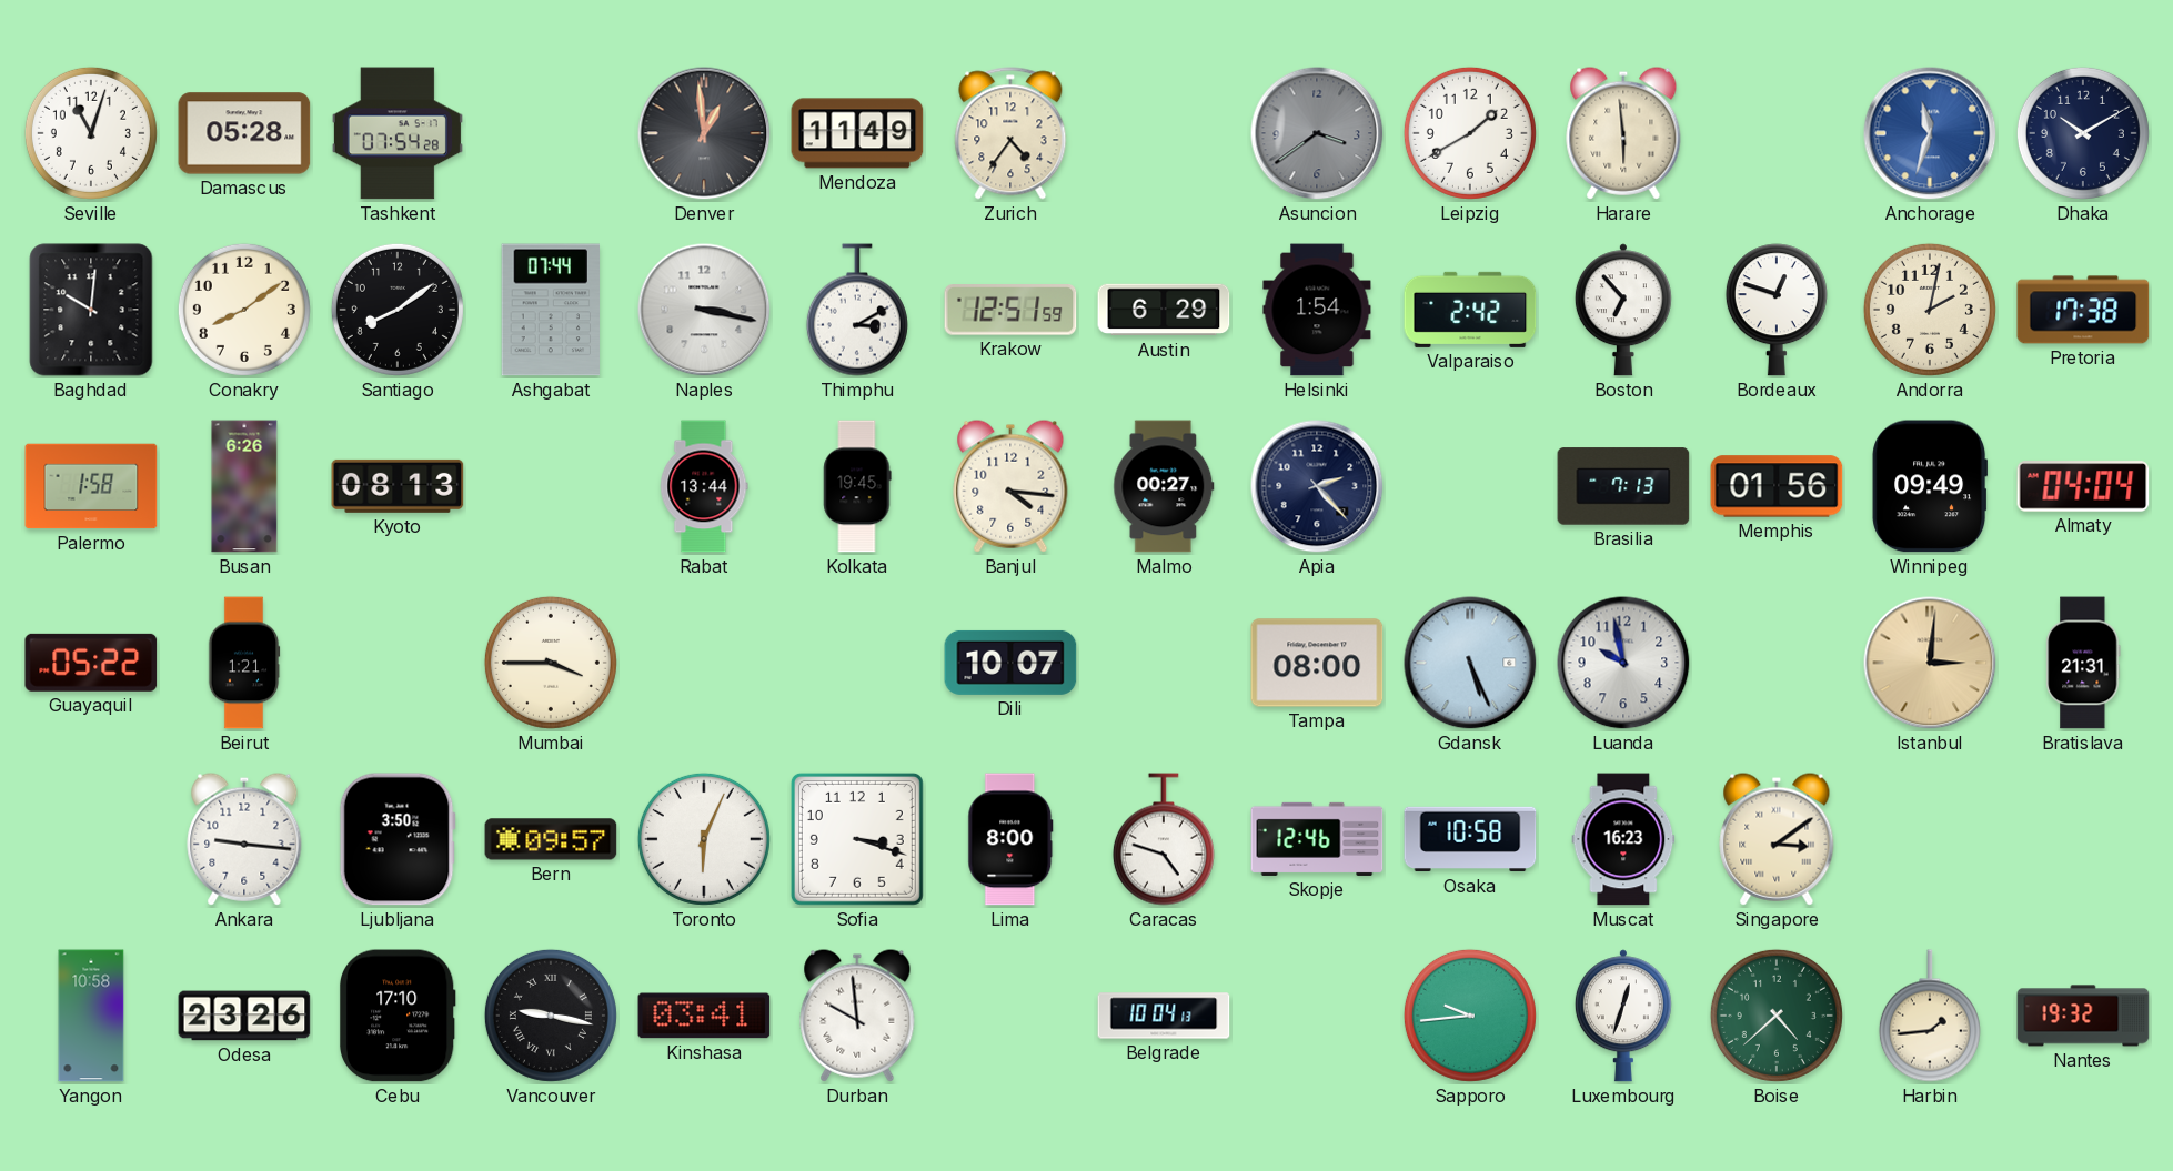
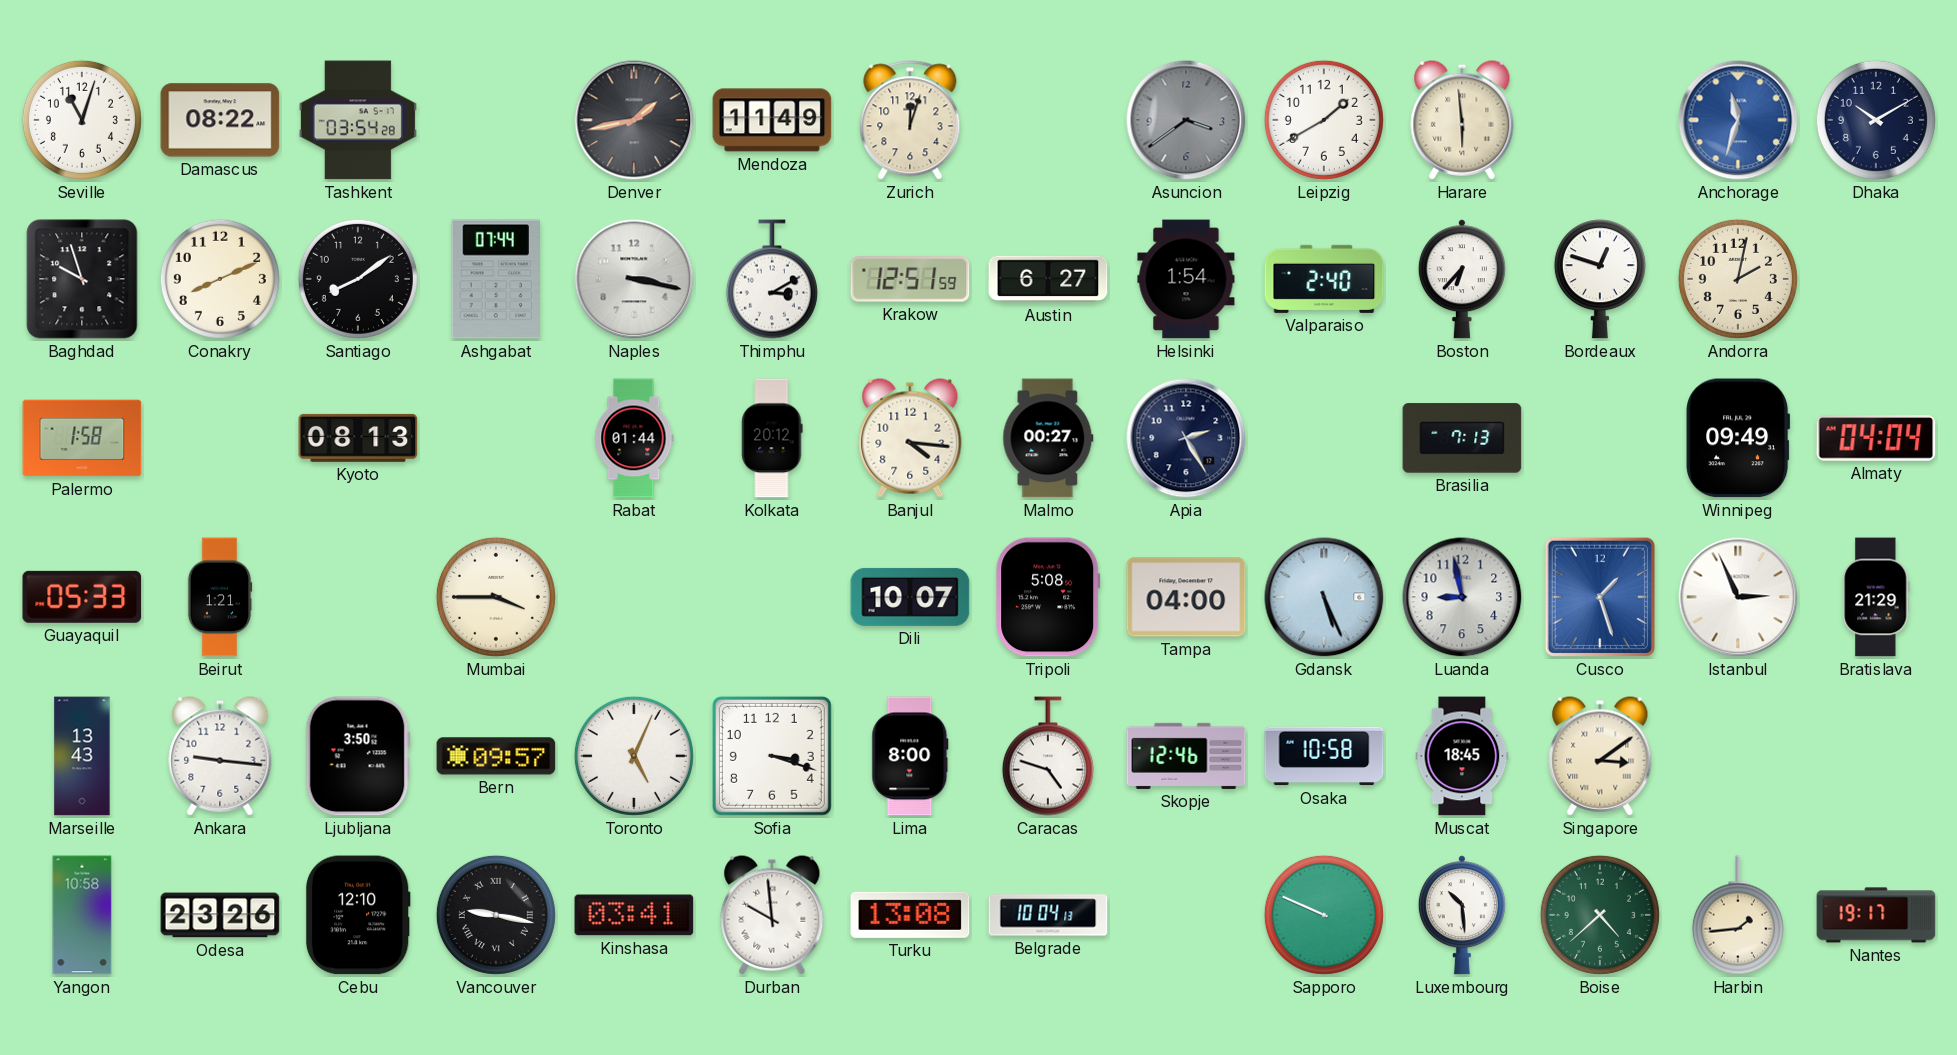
Damascus: 05:28 -> 08:22
Tashkent: 07:54 -> 03:54
Denver: 12:59 -> 1:43
Zurich: 4:36 -> 12:03
Baghdad: 10:01 -> 9:57
Conakry: 8:09 -> 8:11
Austin: 6:29 -> 6:27
Valparaiso: 2:42 -> 2:40
Boston: 6:53 -> 6:37
Pretoria: 17:38 -> none
Busan: 6:26 -> none
Rabat: 13:44 -> 01:44
Kolkata: 19:45 -> 20:12
Apia: 2:23 -> 2:25
Memphis: 01:56 -> none
Guayaquil: 05:22 -> 05:33
Tripoli: none -> 5:08
Tampa: 08:00 -> 04:00
Luanda: 9:58 -> 8:58
Cusco: none -> 1:27
Istanbul: 3:01 -> 2:56
Istanbul dial: champagne -> white
Bratislava: 21:31 -> 21:29
Marseille: none -> 13:43
Toronto: 6:04 -> 5:04
Muscat: 16:23 -> 18:45
Cebu: 17:10 -> 12:10
Turku: none -> 13:08
Sapporo: 9:44 -> 9:49
Luxembourg: 12:33 -> 10:29
Nantes: 19:32 -> 19:17
